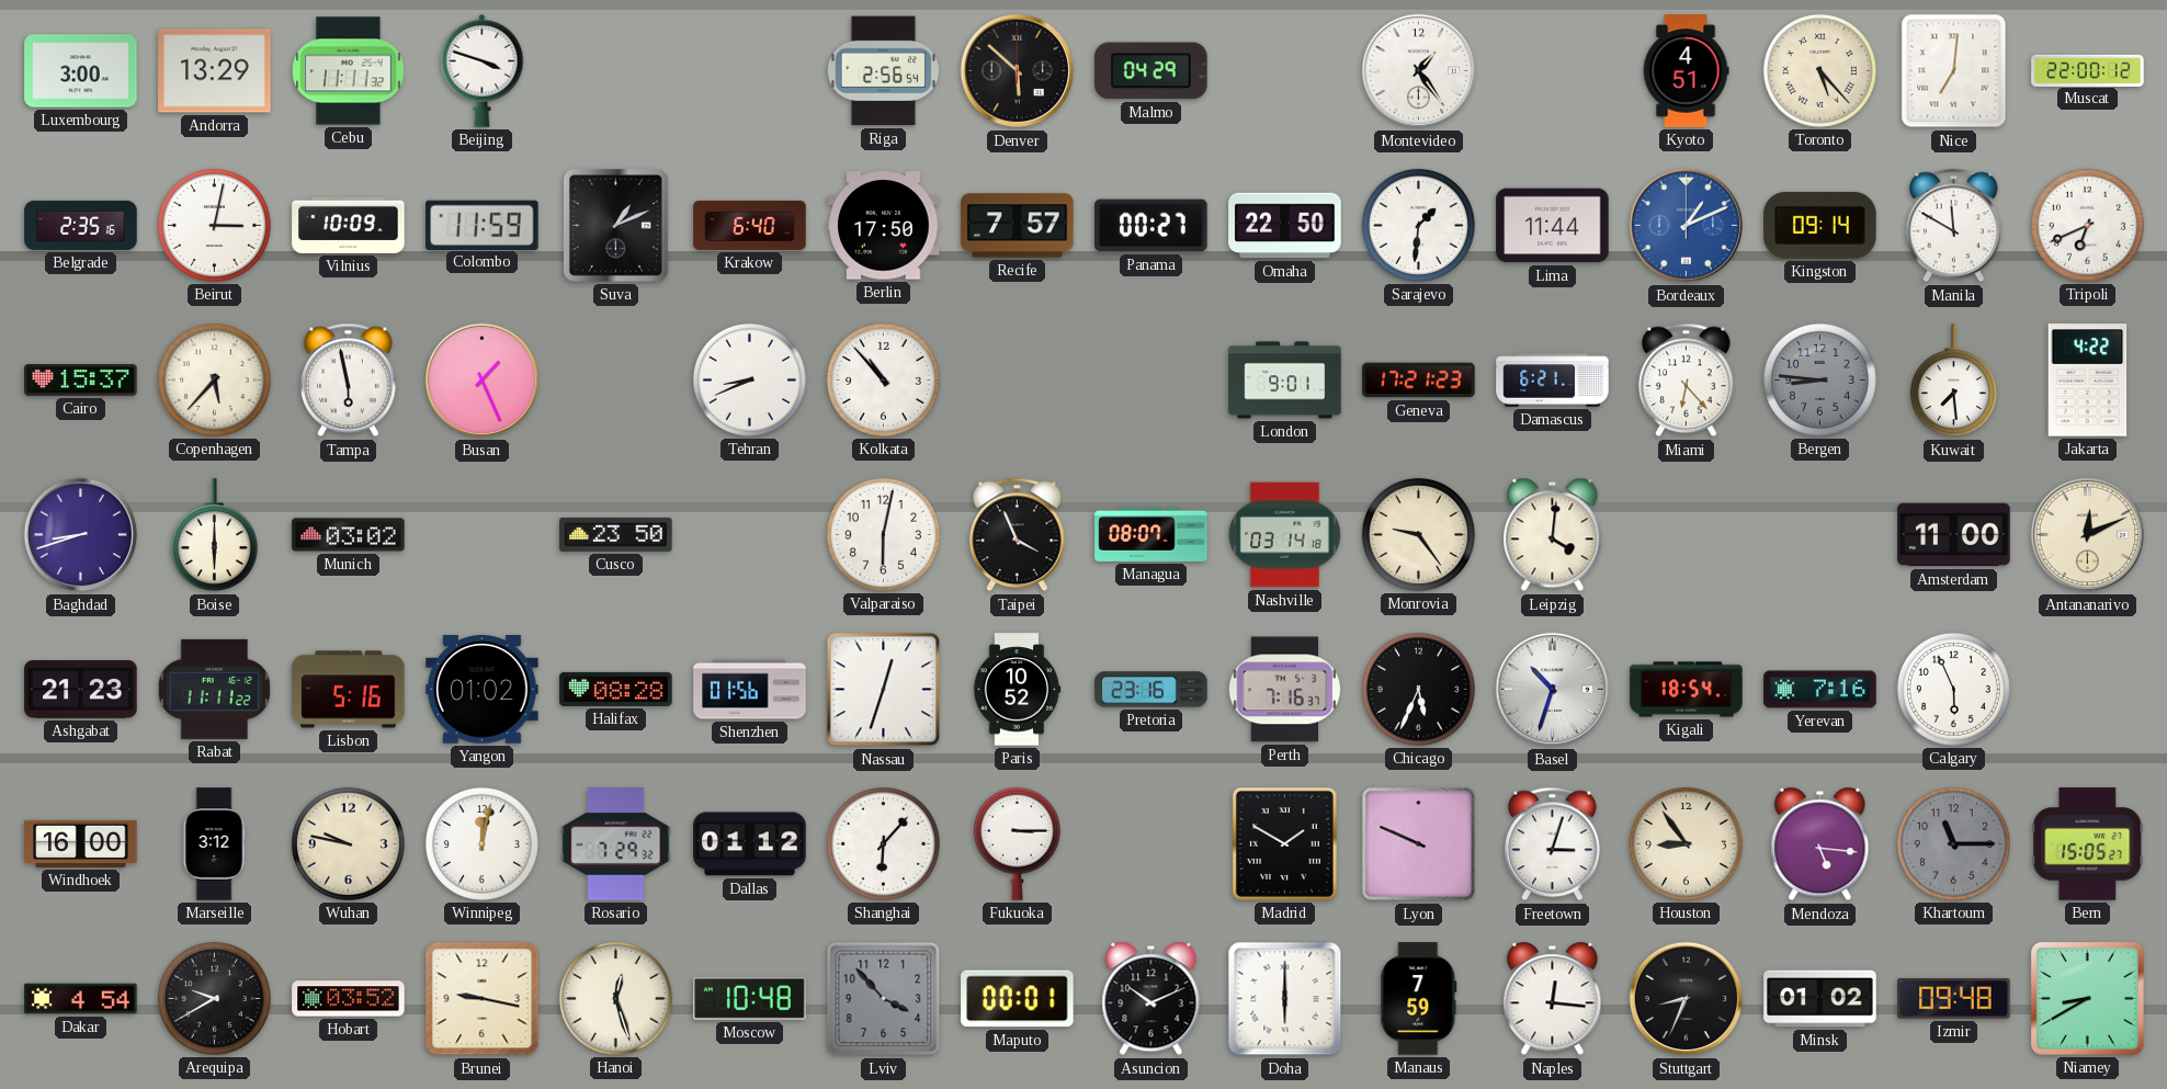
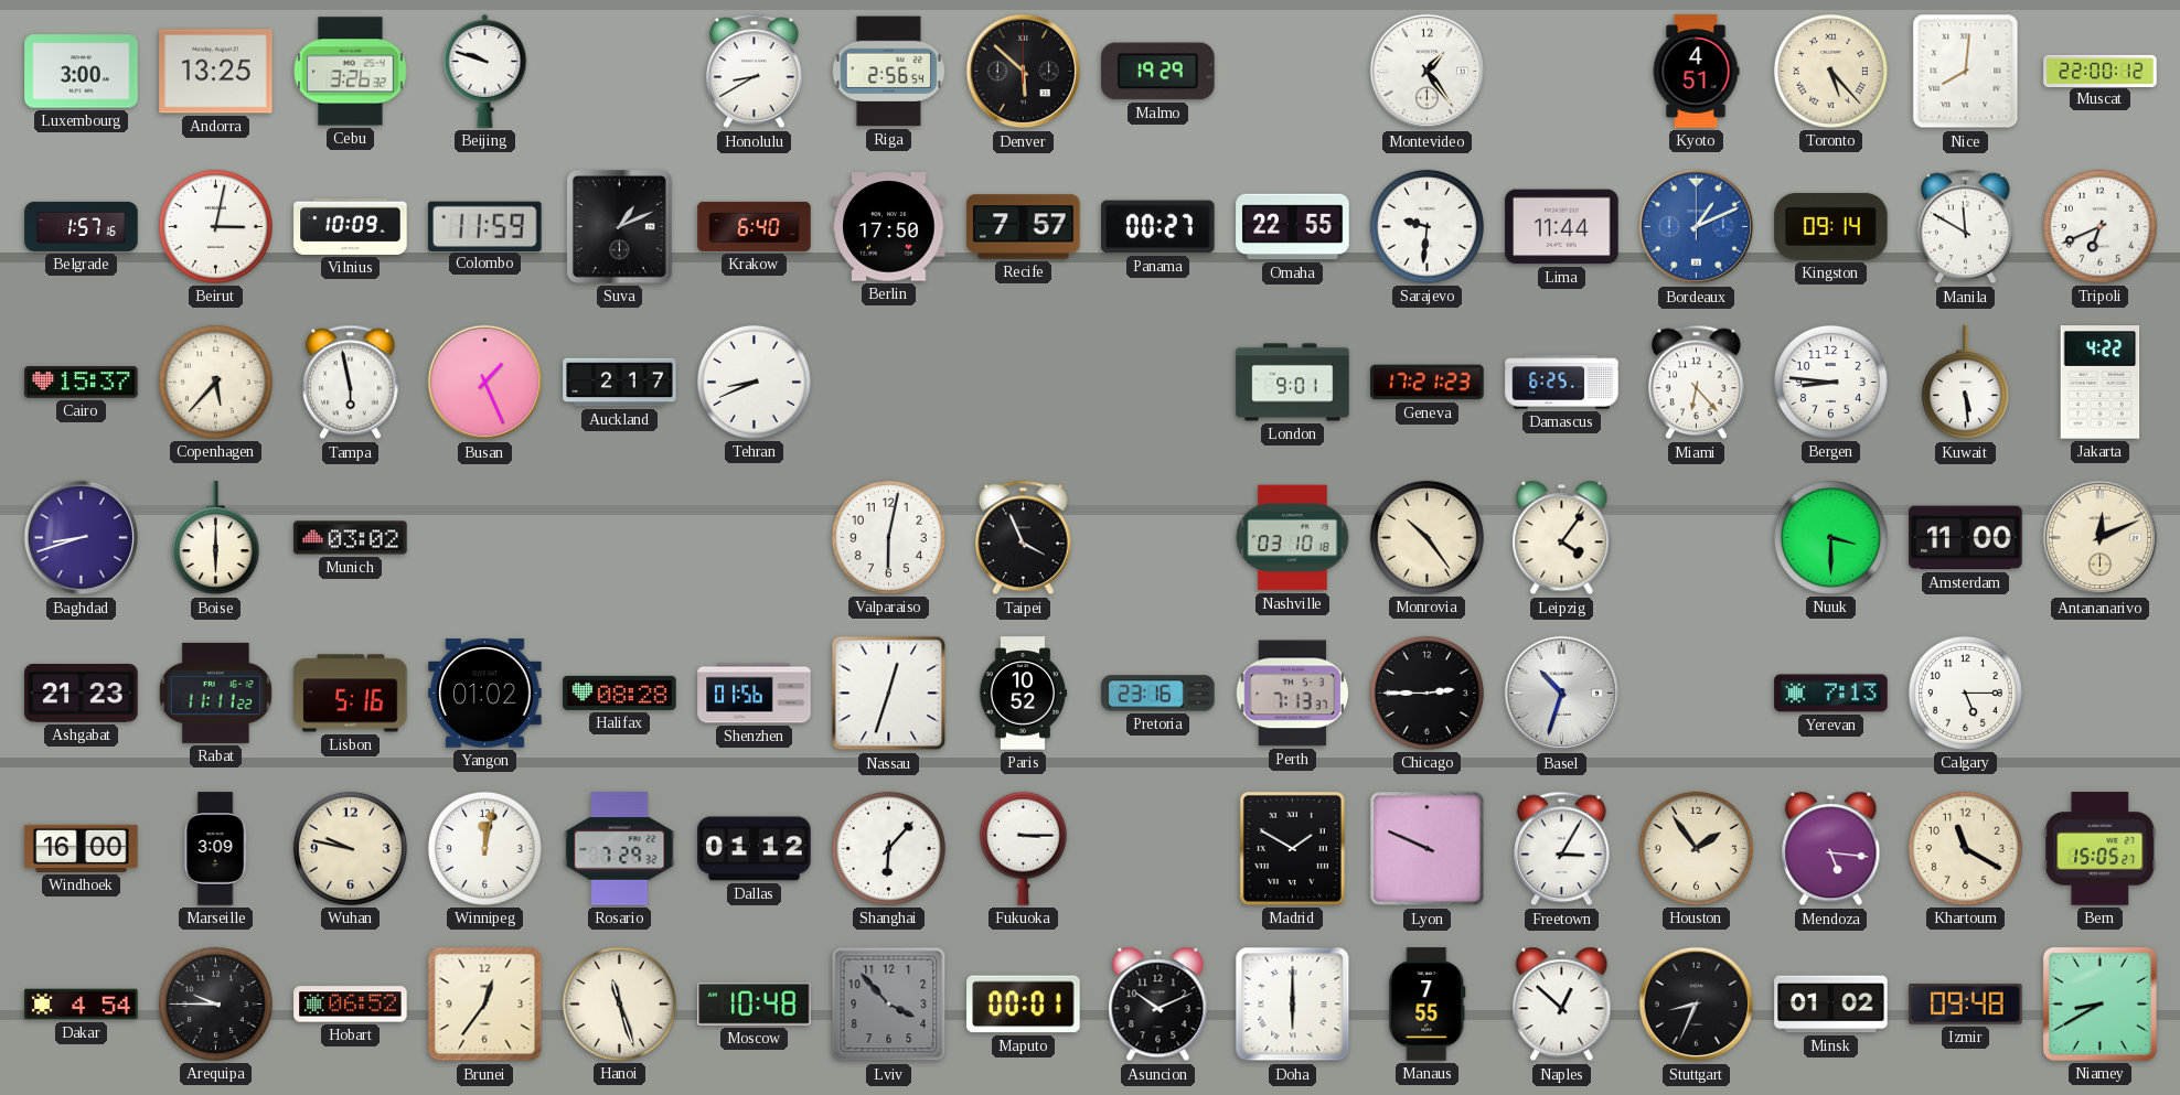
Andorra: 13:29 -> 13:25
Cebu: 11:11 -> 3:26
Beijing: 3:48 -> 9:48
Honolulu: none -> 8:40
Malmo: 04:29 -> 19:29
Nice: 7:01 -> 8:01
Belgrade: 2:35 -> 1:57
Omaha: 22:50 -> 22:55
Sarajevo: 1:31 -> 9:31
Auckland: none -> 2:17
Kolkata: 10:53 -> none
Damascus: 6:21 -> 6:25
Bergen dial: grey -> white
Kuwait: 7:29 -> 5:29
Cusco: 23:50 -> none
Managua: 08:07 -> none
Nashville: 03:14 -> 03:10
Monrovia: 9:24 -> 10:24
Leipzig: 4:01 -> 4:06
Nuuk: none -> 3:30
Perth: 7:16 -> 7:13
Chicago: 5:34 -> 2:45
Kigali: 18:54 -> none
Yerevan: 7:16 -> 7:13
Calgary: 5:56 -> 5:15
Marseille: 3:12 -> 3:09
Freetown: 3:03 -> 3:05
Houston: 8:54 -> 1:54
Khartoum: 11:15 -> 11:20
Khartoum dial: grey -> cream
Arequipa: 9:40 -> 9:45
Hobart: 03:52 -> 06:52
Brunei: 9:17 -> 12:36
Hanoi: 12:27 -> 11:27
Manaus: 7:59 -> 7:55
Naples: 12:16 -> 12:52
